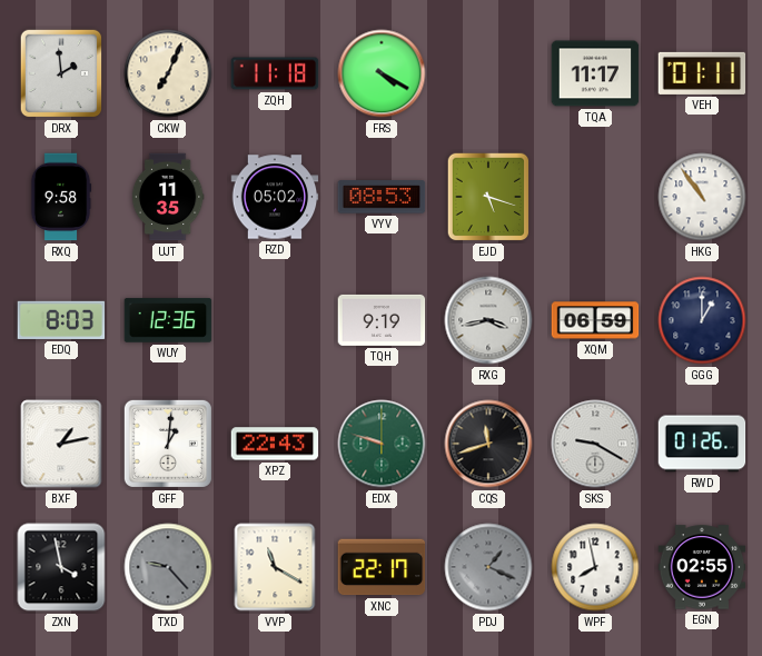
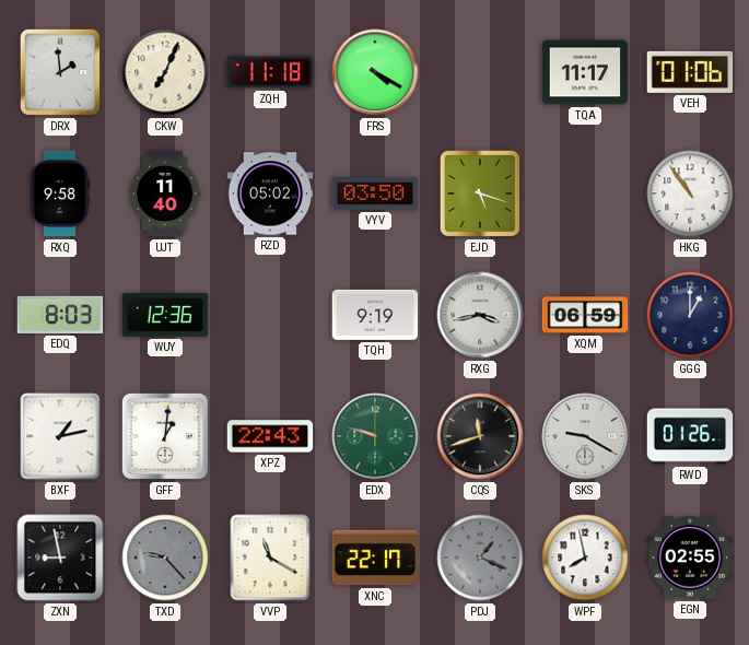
VEH: 01:11 -> 01:06
UJT: 11:35 -> 11:40
VYV: 08:53 -> 03:50
ZXN: 3:58 -> 8:58
